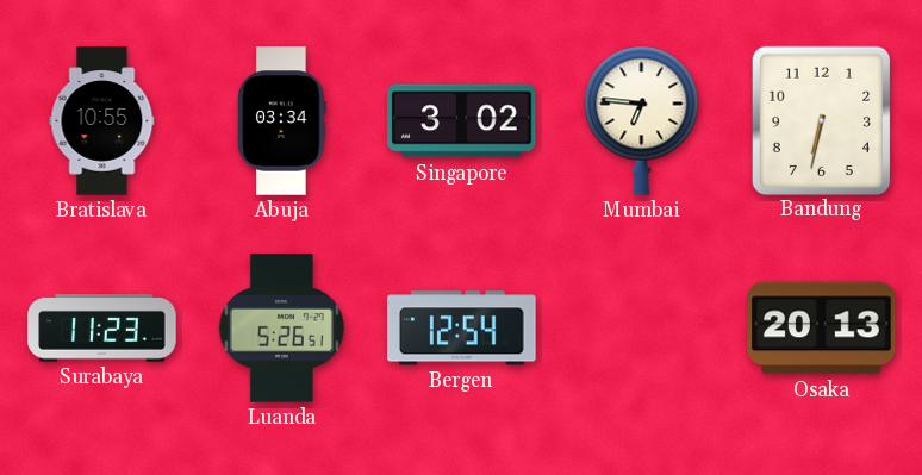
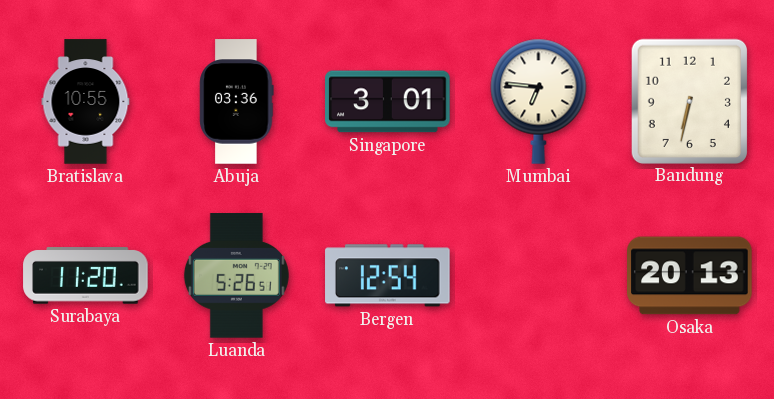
Abuja: 03:34 -> 03:36
Singapore: 3:02 -> 3:01
Surabaya: 11:23 -> 11:20
